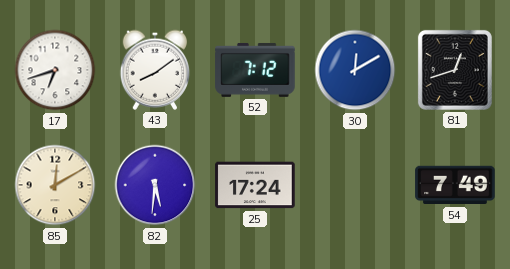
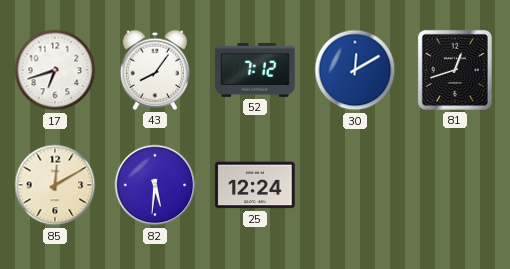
43: 8:09 -> 8:06
25: 17:24 -> 12:24
54: 7:49 -> none
